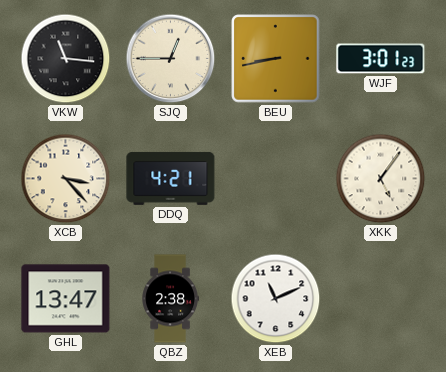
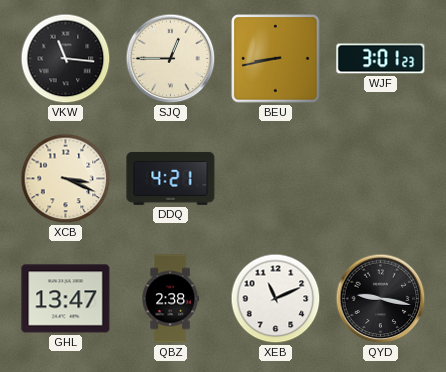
XCB: 3:23 -> 3:19
XKK: 5:06 -> none
QYD: none -> 9:17
